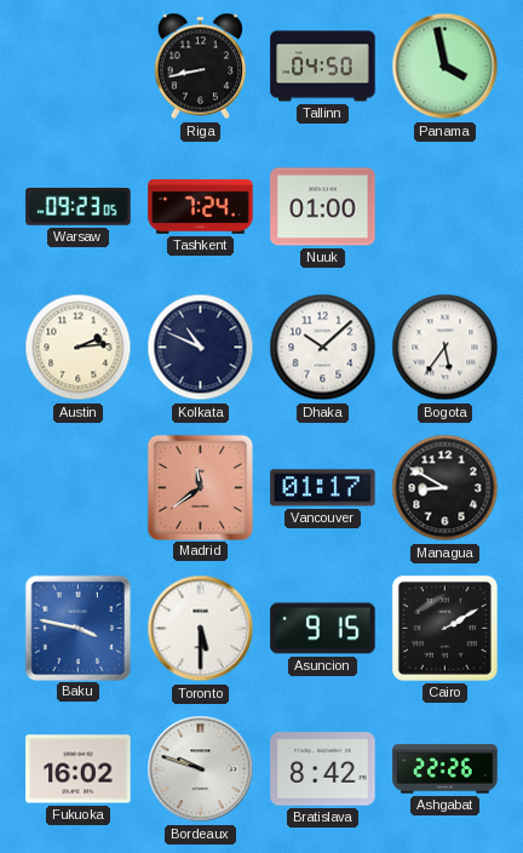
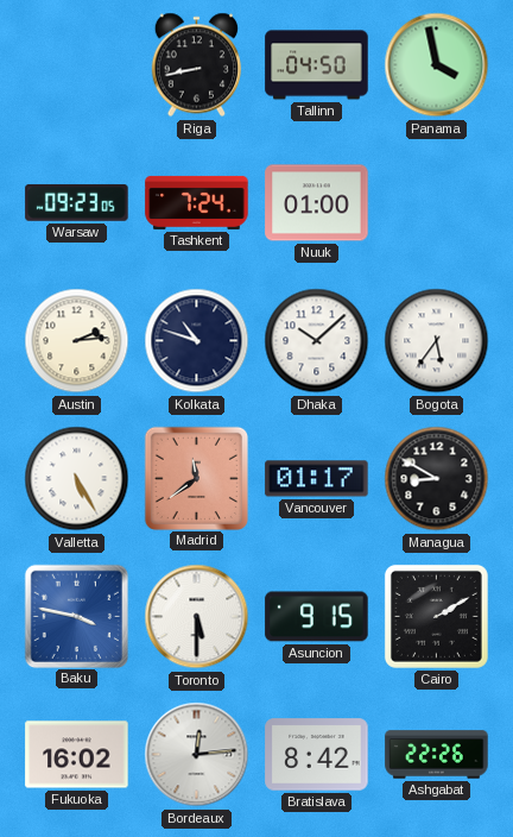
Kolkata: 10:49 -> 10:48
Valletta: none -> 5:25
Bordeaux: 9:48 -> 12:14
